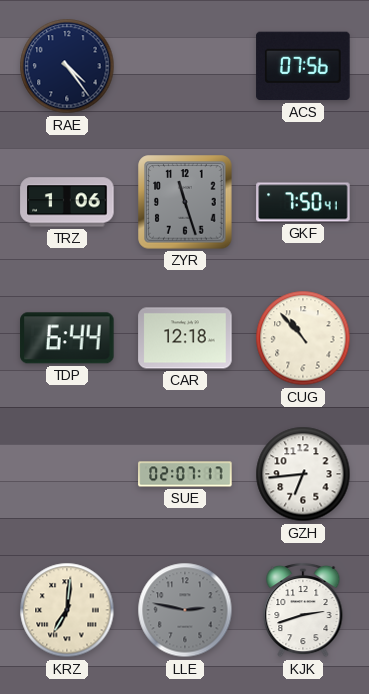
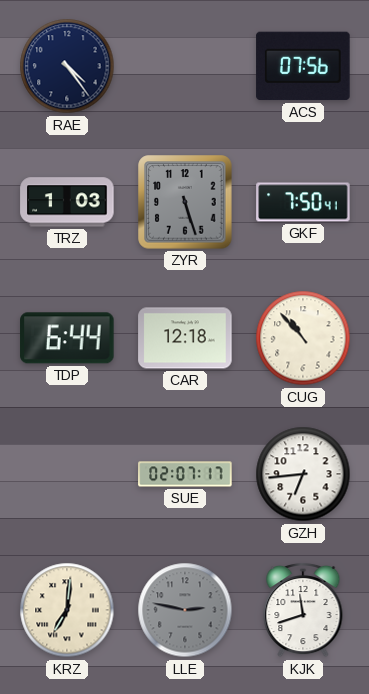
TRZ: 1:06 -> 1:03
ZYR: 11:27 -> 5:27
KJK: 2:42 -> 11:42
